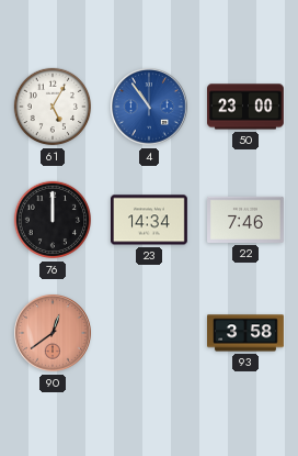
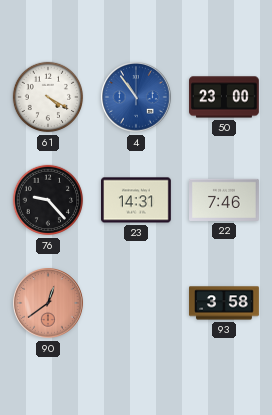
61: 5:05 -> 4:20
76: 12:00 -> 9:23
23: 14:34 -> 14:31
